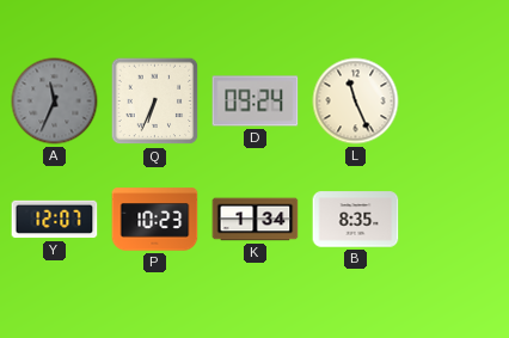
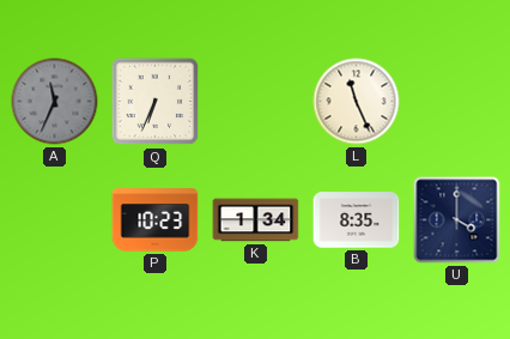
D: 09:24 -> none
Y: 12:07 -> none
U: none -> 4:00
